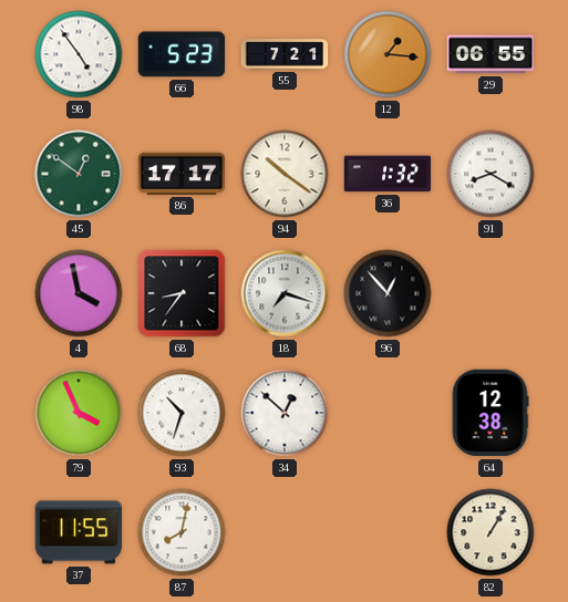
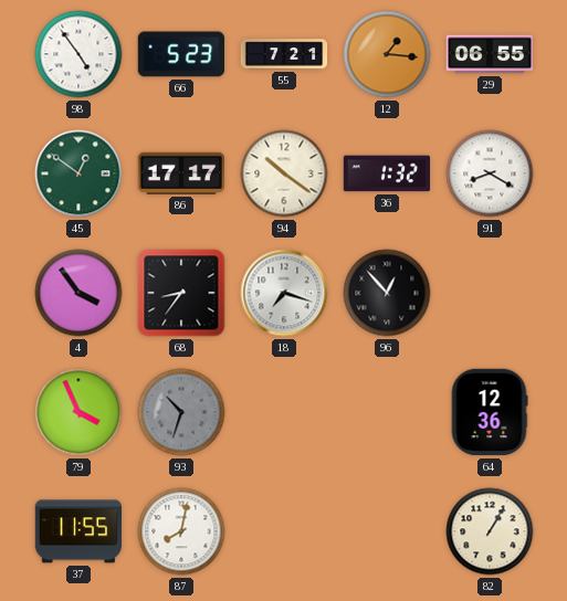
4: 3:58 -> 3:54
93 dial: white -> grey
34: 12:52 -> none
64: 12:38 -> 12:36
